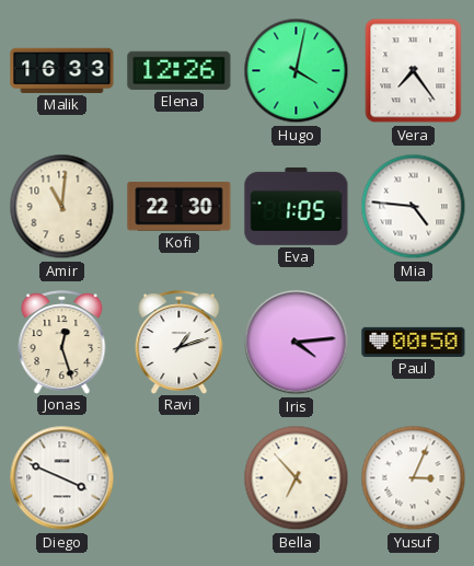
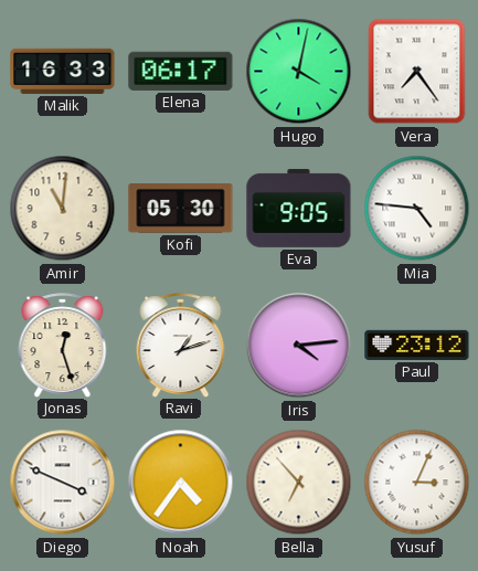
Elena: 12:26 -> 06:17
Kofi: 22:30 -> 05:30
Eva: 1:05 -> 9:05
Paul: 00:50 -> 23:12
Noah: none -> 4:36
